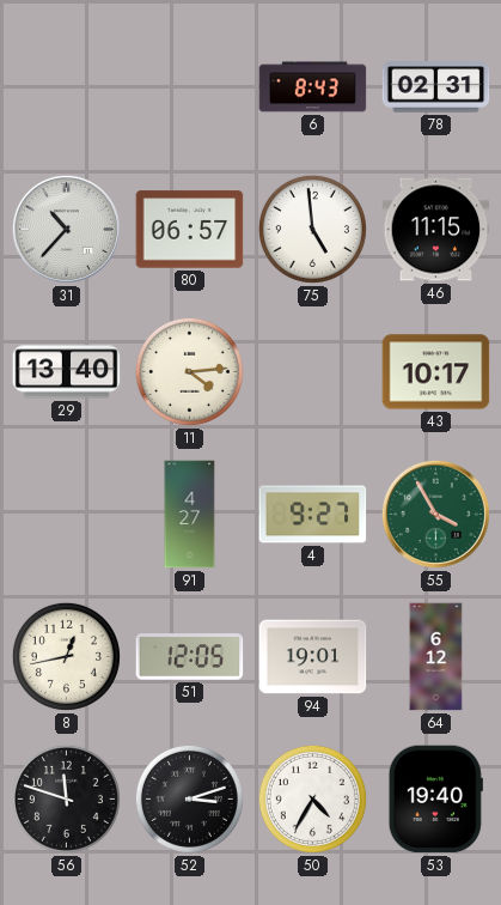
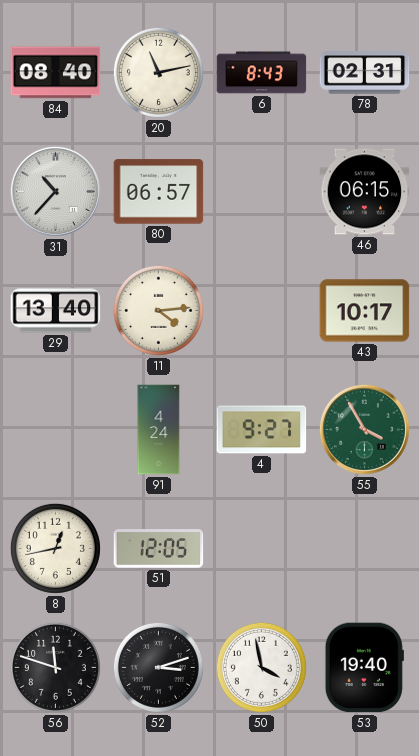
84: none -> 08:40
20: none -> 11:13
75: 4:59 -> none
46: 11:15 -> 06:15
91: 4:27 -> 4:24
94: 19:01 -> none
64: 6:12 -> none
50: 4:35 -> 3:58
